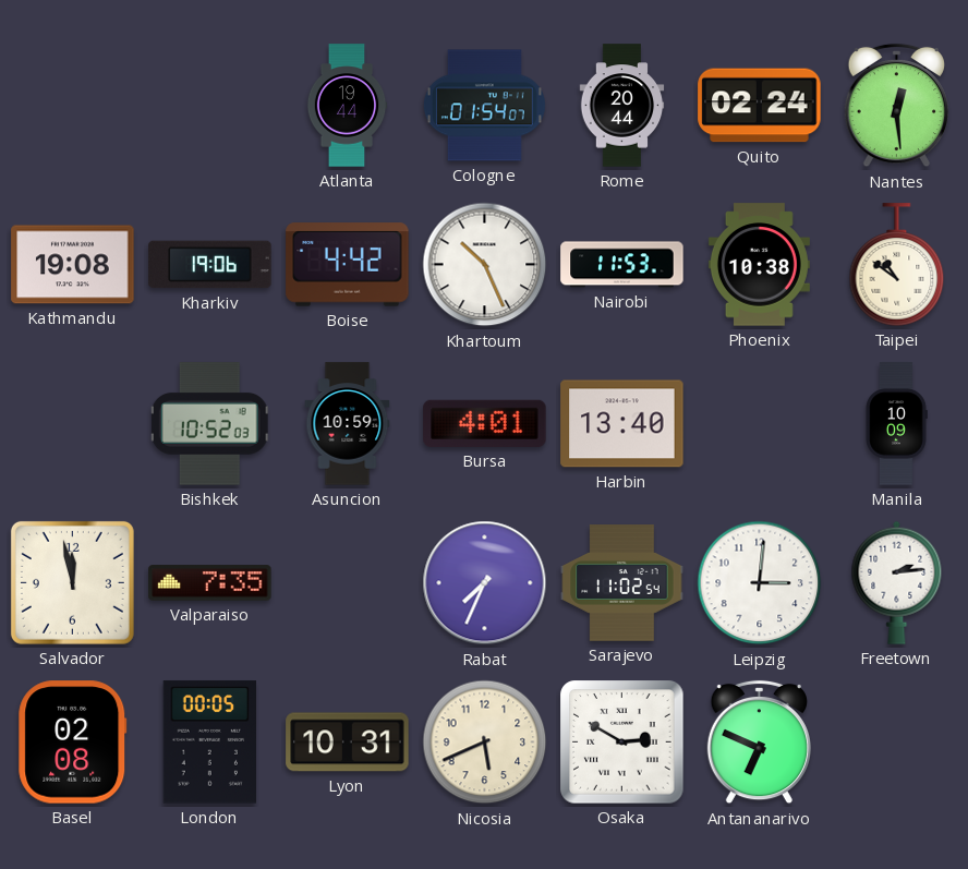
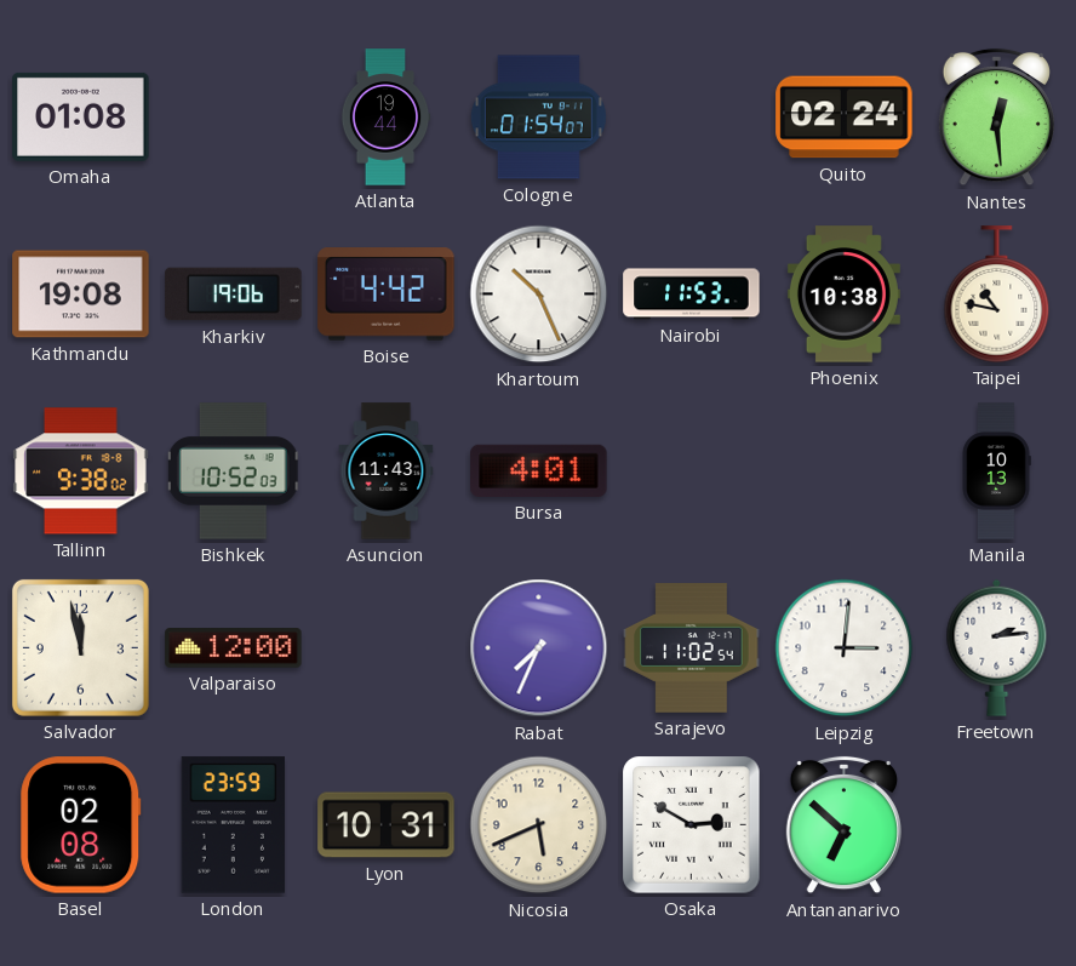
Omaha: none -> 01:08
Rome: 20:44 -> none
Taipei: 10:51 -> 10:47
Tallinn: none -> 9:38
Asuncion: 10:59 -> 11:43
Harbin: 13:40 -> none
Manila: 10:09 -> 10:13
Valparaiso: 7:35 -> 12:00
London: 00:05 -> 23:59
Antananarivo: 6:49 -> 6:52
